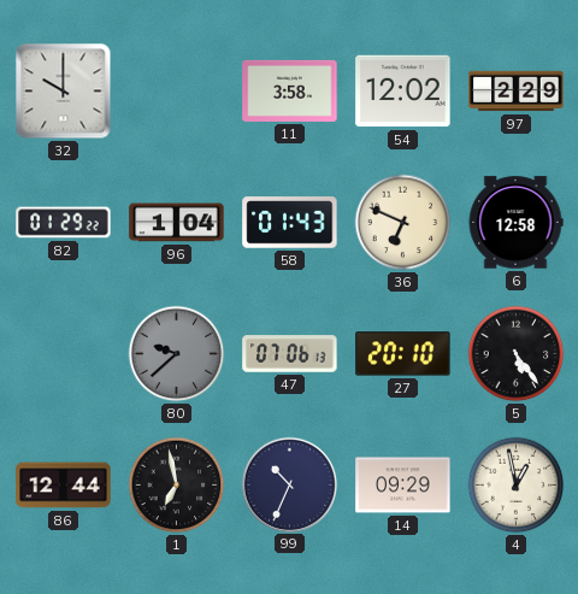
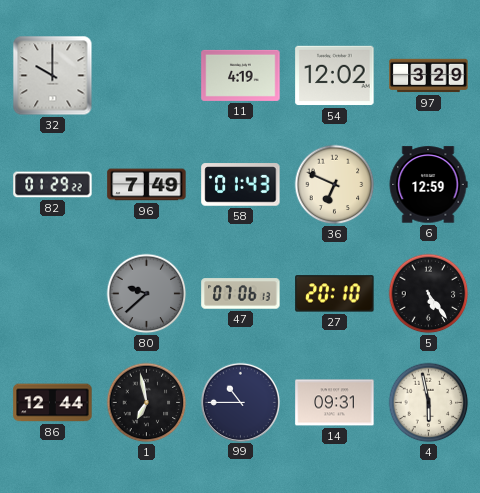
11: 3:58 -> 4:19
97: 2:29 -> 3:29
96: 1:04 -> 7:49
6: 12:58 -> 12:59
99: 10:34 -> 10:45
14: 09:29 -> 09:31
4: 12:58 -> 5:58
